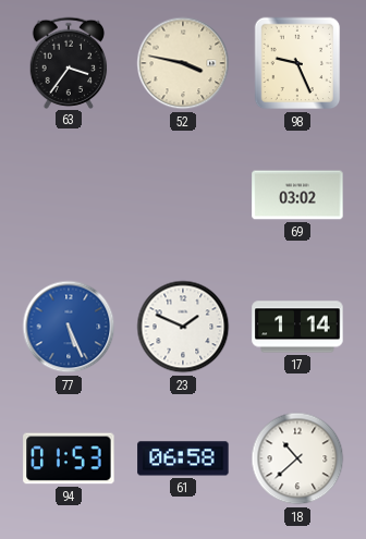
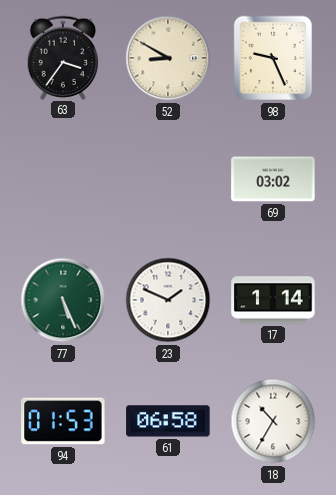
52: 3:47 -> 8:50
77 dial: blue -> green
18: 10:38 -> 10:35
